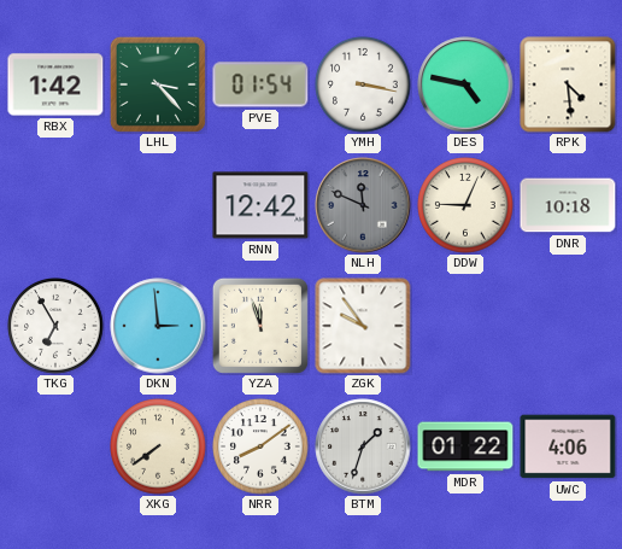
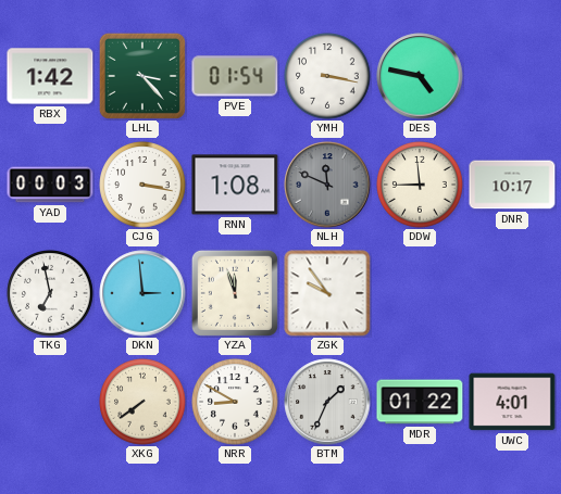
RPK: 4:29 -> none
YAD: none -> 00:03
CJG: none -> 3:17
RNN: 12:42 -> 1:08
DDW: 9:04 -> 8:59
DNR: 10:18 -> 10:17
TKG: 6:55 -> 6:58
NRR: 8:09 -> 8:50
BTM: 1:33 -> 1:34
UWC: 4:06 -> 4:01
